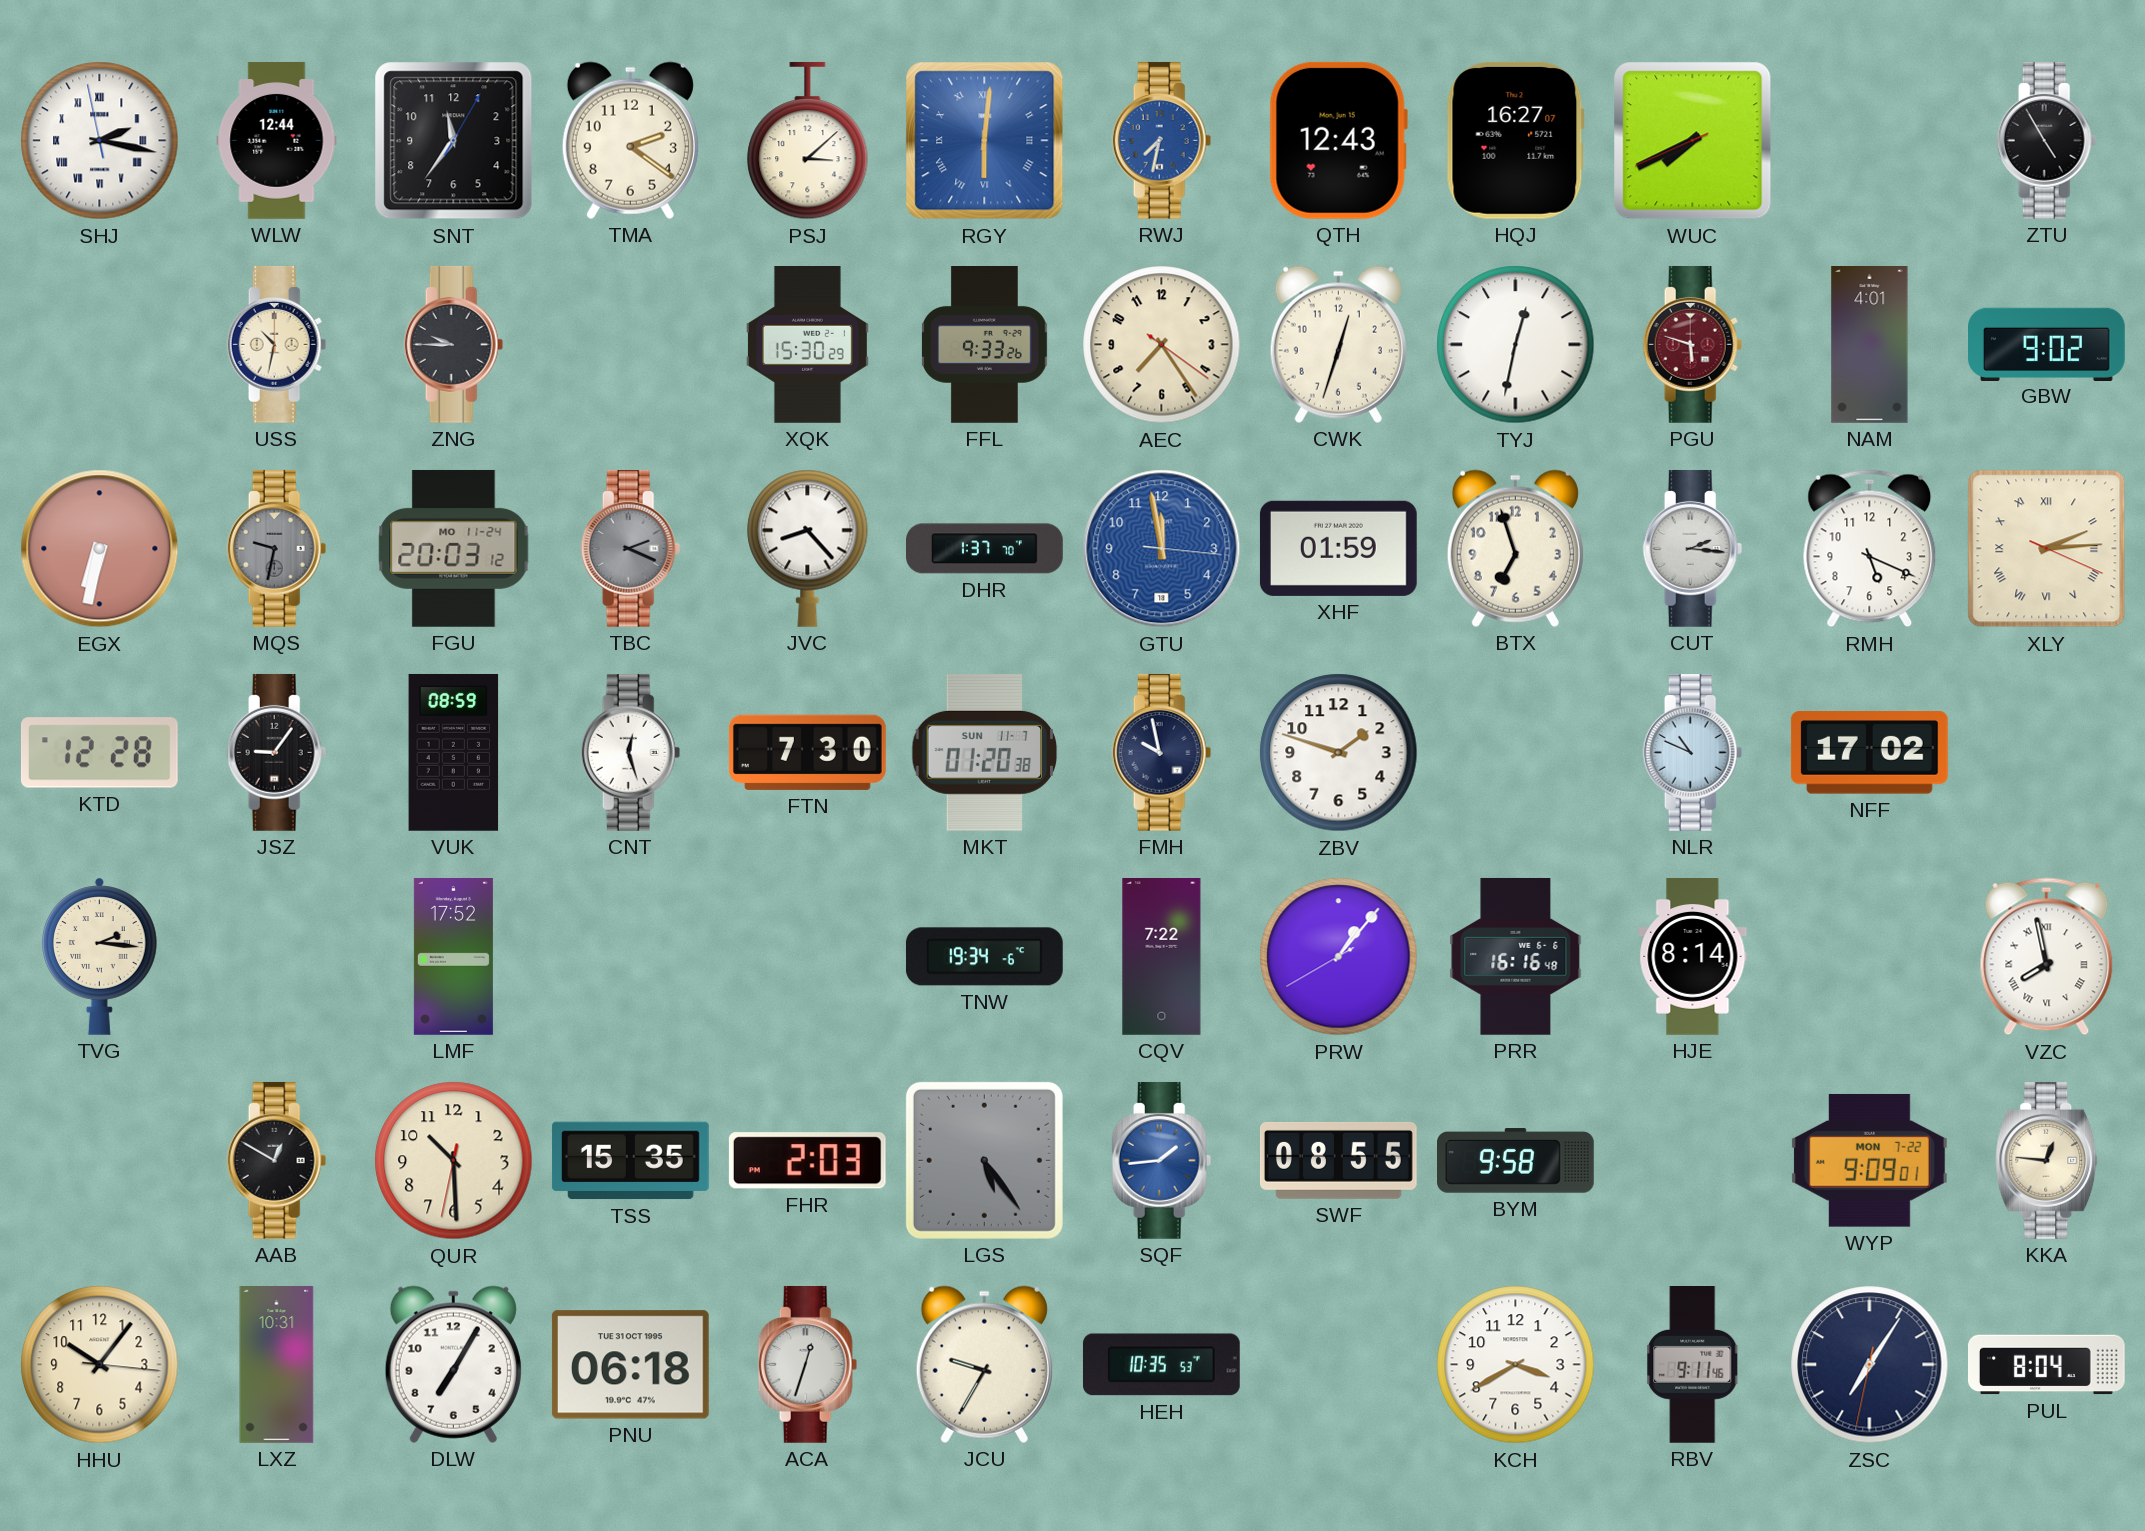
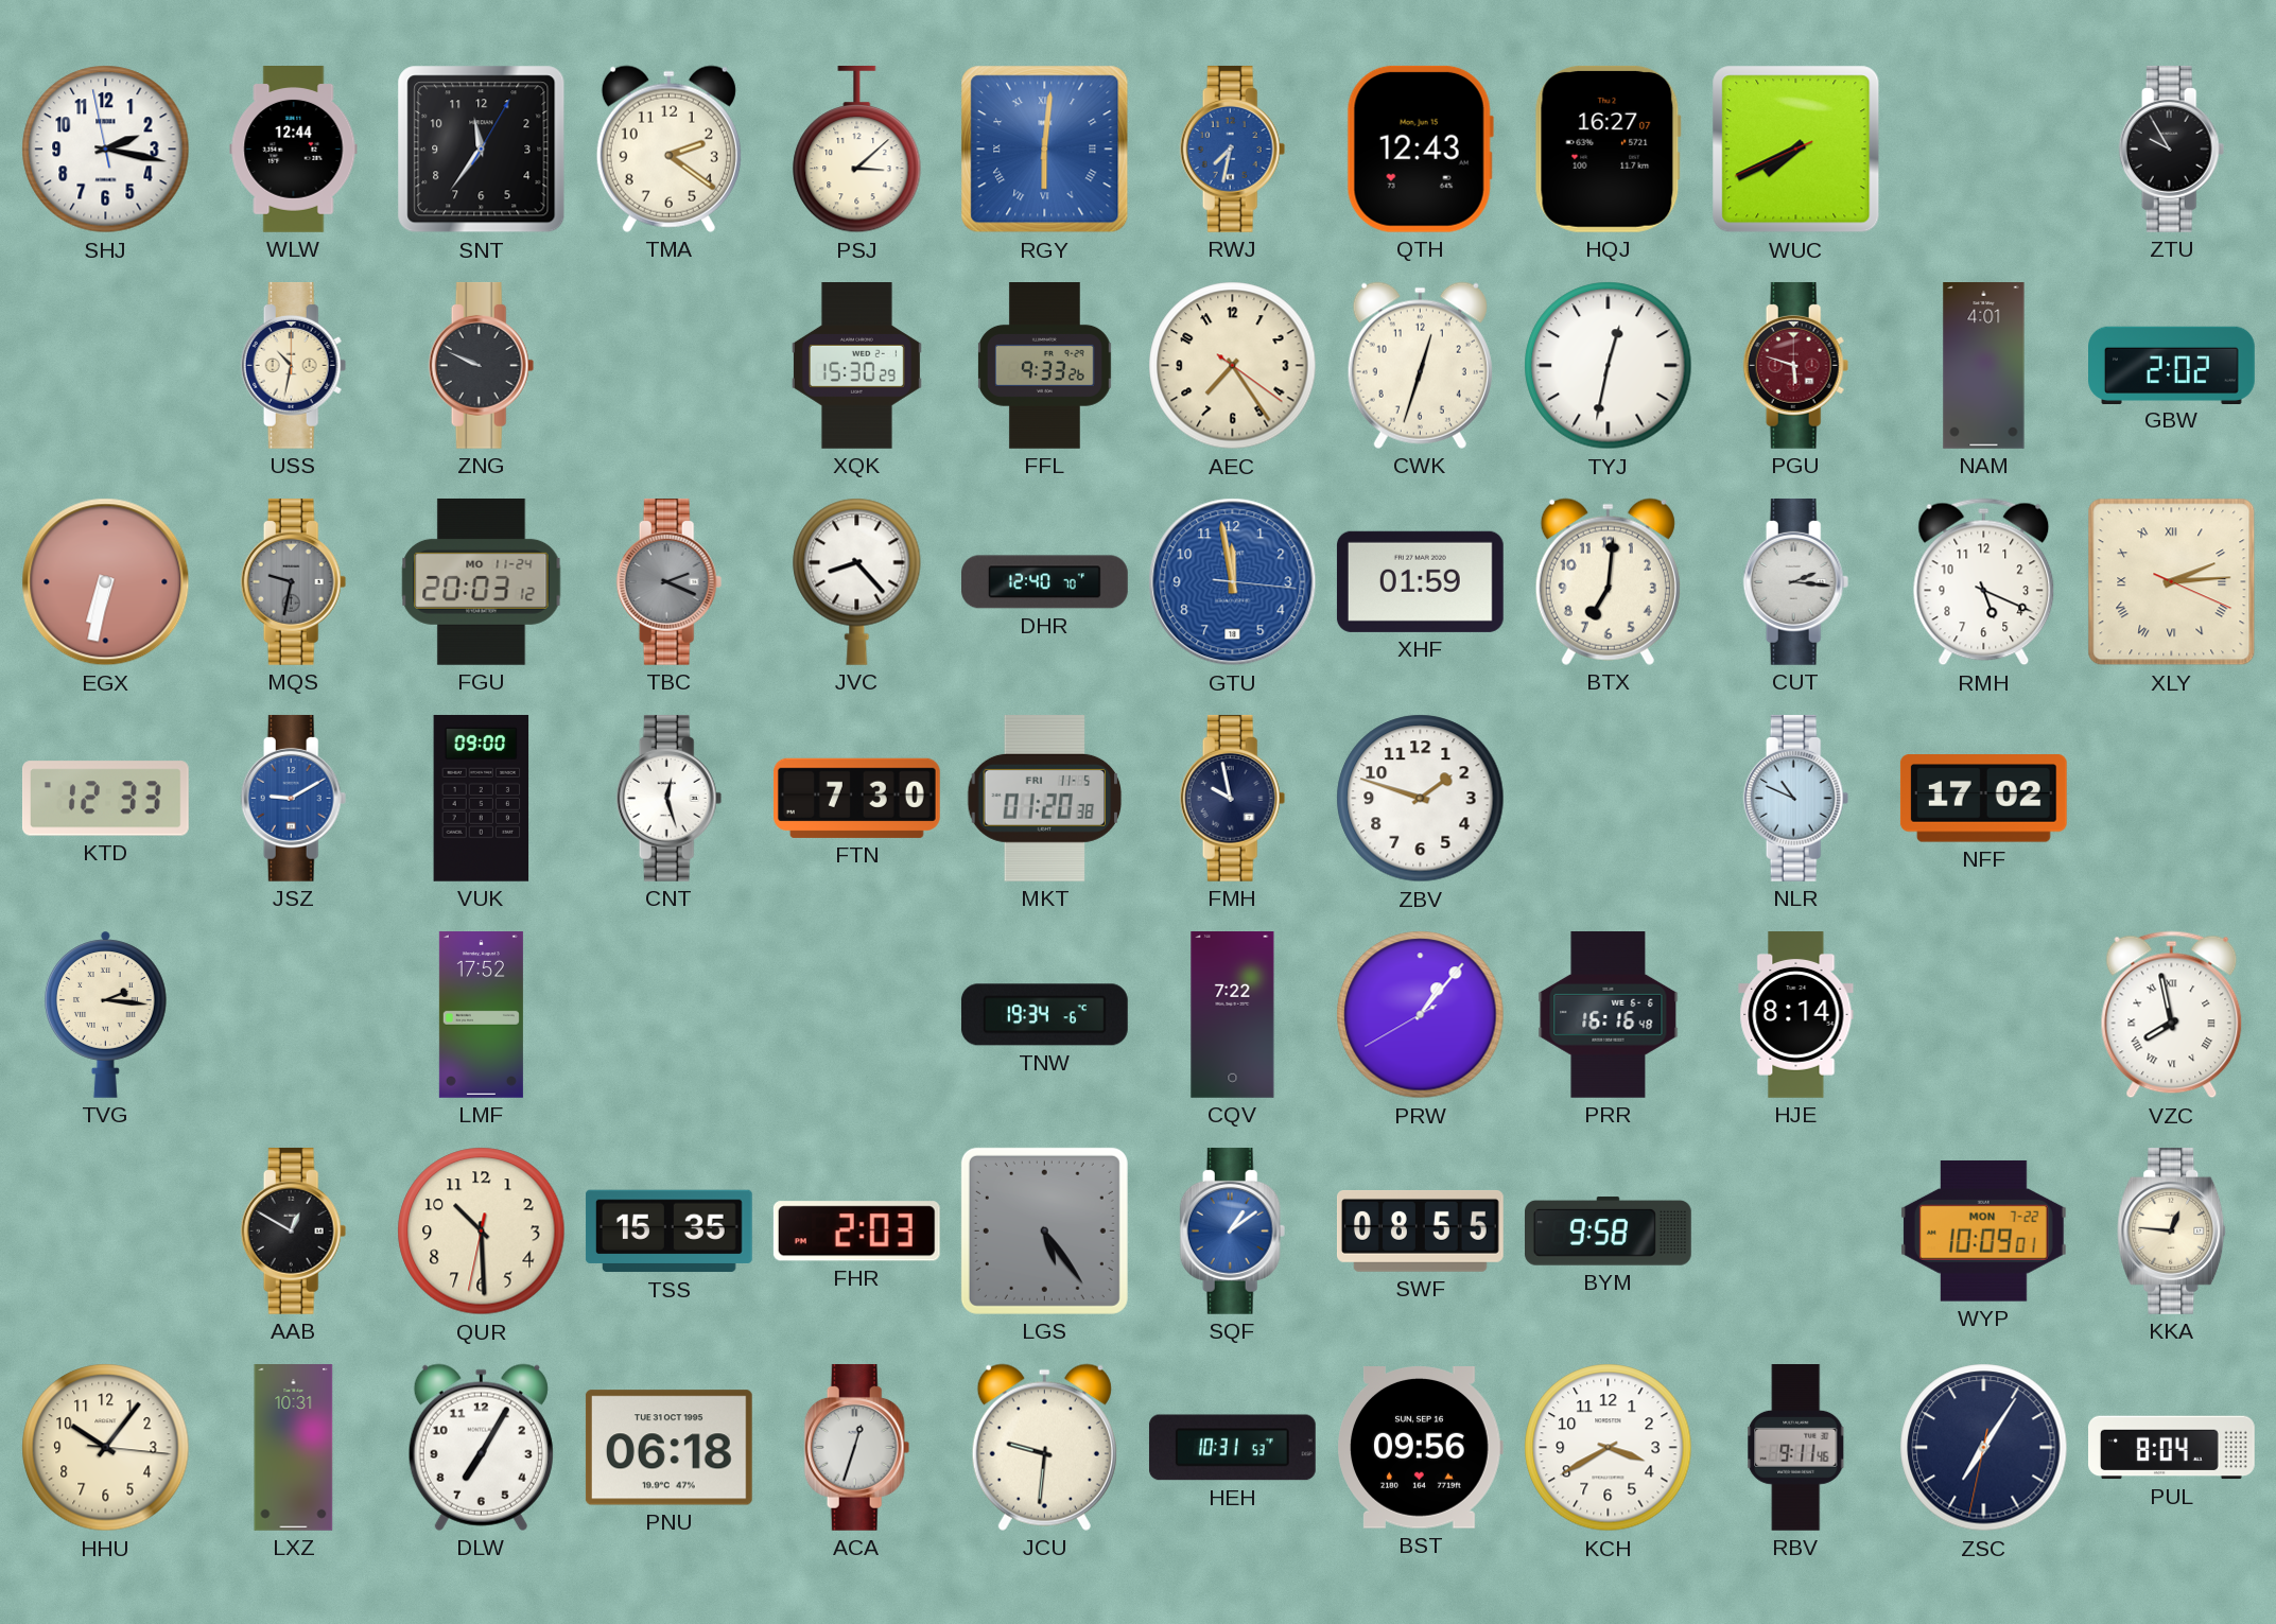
SHJ numerals: Roman -> Arabic
ZTU: 4:55 -> 9:55
ZNG: 9:45 -> 9:49
GBW: 9:02 -> 2:02
DHR: 1:37 -> 12:40
BTX: 6:57 -> 7:01
KTD: 12:28 -> 12:33
JSZ: 9:06 -> 9:10
JSZ dial: black -> blue
VUK: 08:59 -> 09:00
MKT date: SUN 11-7 -> FRI 11-5
SQF: 1:44 -> 1:09
WYP: 9:09 -> 10:09
JCU: 9:35 -> 9:31
HEH: 10:35 -> 10:31
BST: none -> 09:56
